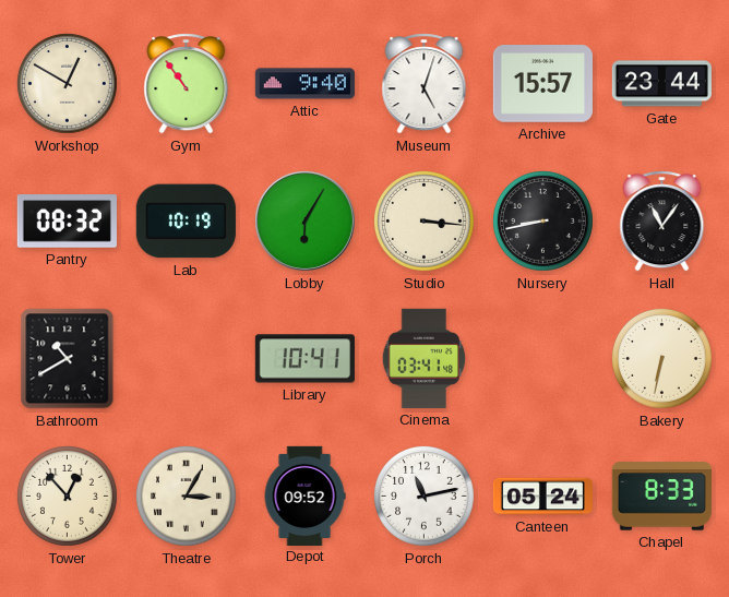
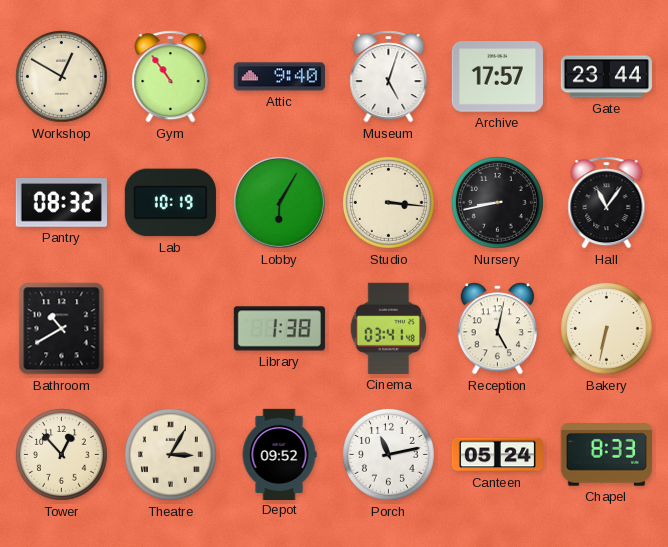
Archive: 15:57 -> 17:57
Library: 10:41 -> 1:38
Reception: none -> 5:02
